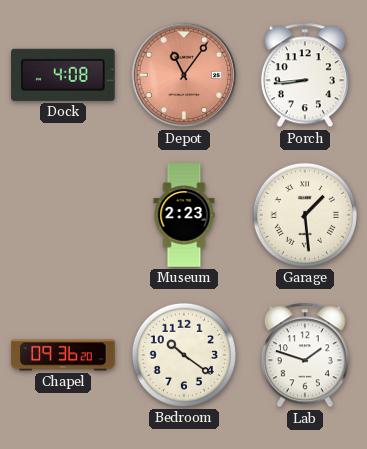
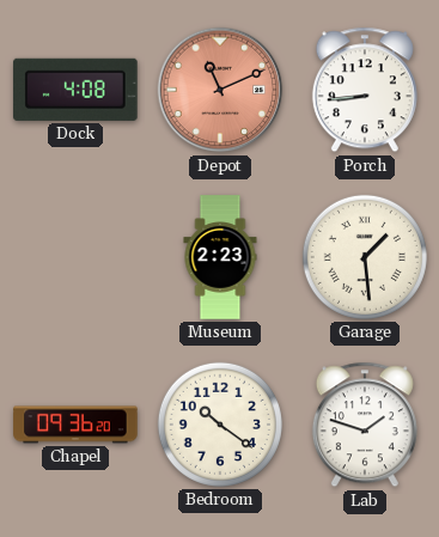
Depot: 11:06 -> 11:11
